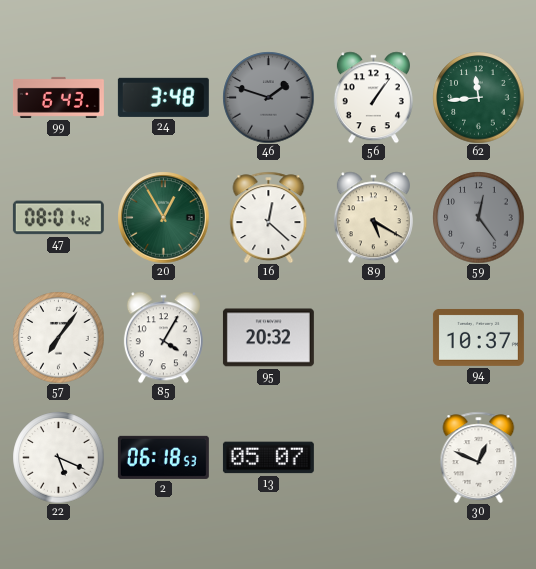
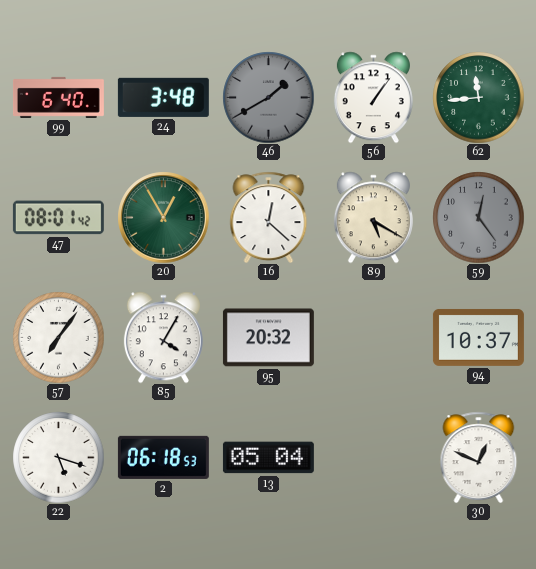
99: 6:43 -> 6:40
46: 1:48 -> 1:40
22: 5:19 -> 5:18
13: 05:07 -> 05:04
